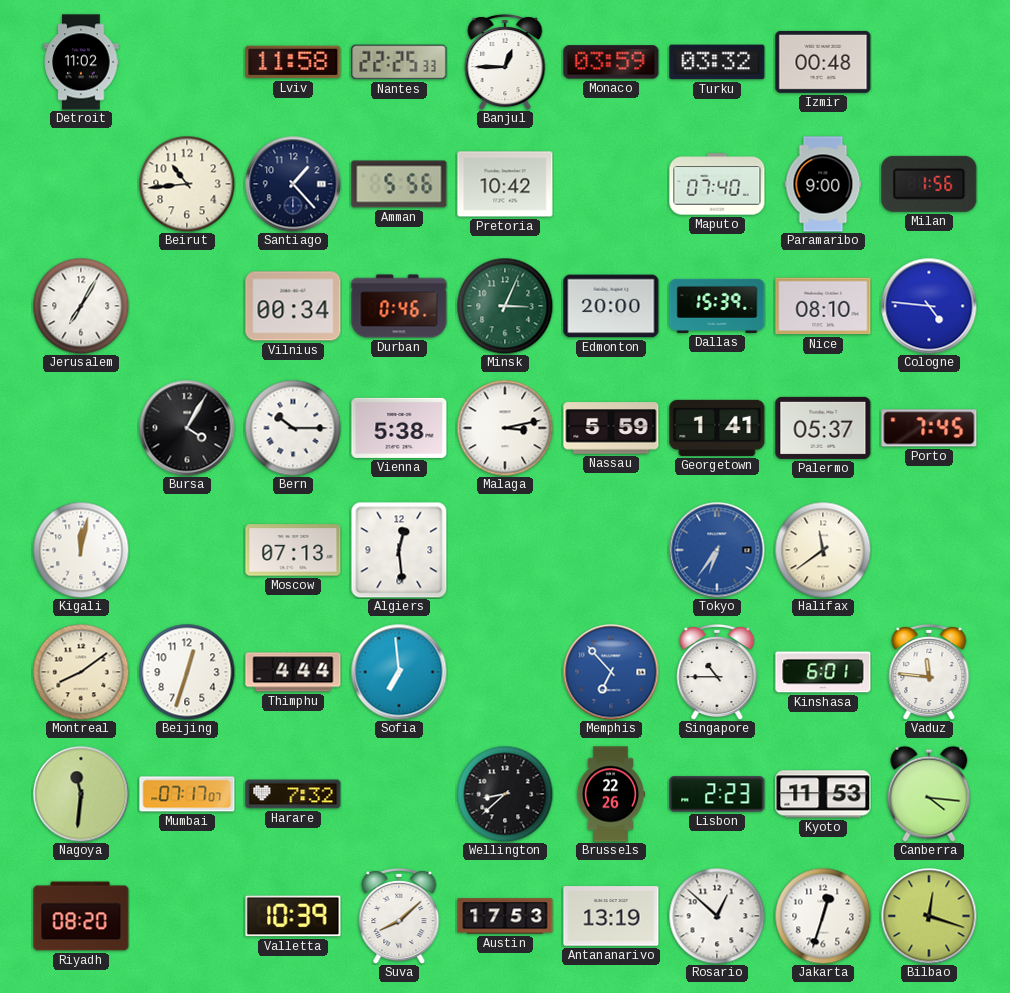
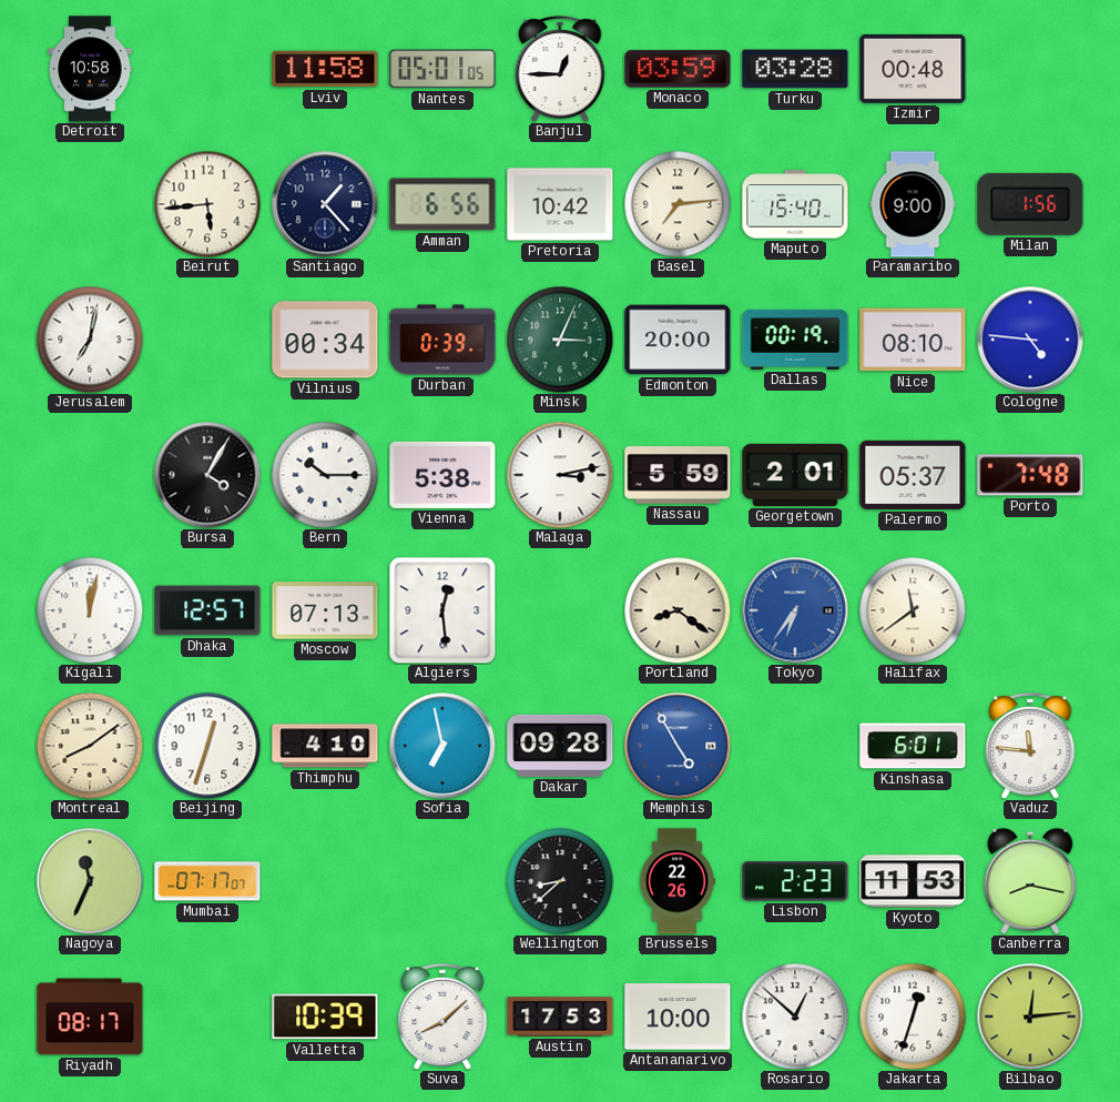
Detroit: 11:02 -> 10:58
Nantes: 22:25 -> 05:01
Turku: 03:32 -> 03:28
Beirut: 10:44 -> 5:44
Amman: 5:56 -> 6:56
Basel: none -> 7:14
Maputo: 07:40 -> 15:40
Jerusalem: 7:05 -> 7:02
Durban: 0:46 -> 0:39
Dallas: 15:39 -> 00:19
Georgetown: 1:41 -> 2:01
Porto: 7:45 -> 7:48
Dhaka: none -> 12:57
Portland: none -> 8:21
Thimphu: 4:44 -> 4:10
Sofia: 6:59 -> 6:58
Dakar: none -> 09:28
Memphis: 6:53 -> 4:55
Singapore: 10:45 -> none
Nagoya: 11:31 -> 11:34
Harare: 7:32 -> none
Canberra: 4:16 -> 8:17
Riyadh: 08:20 -> 08:17
Antananarivo: 13:19 -> 10:00
Bilbao: 12:18 -> 12:14
